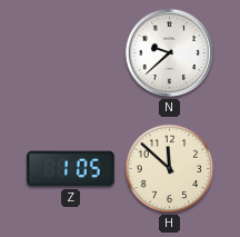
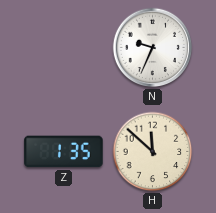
N: 9:38 -> 9:34
Z: 1:05 -> 1:35
